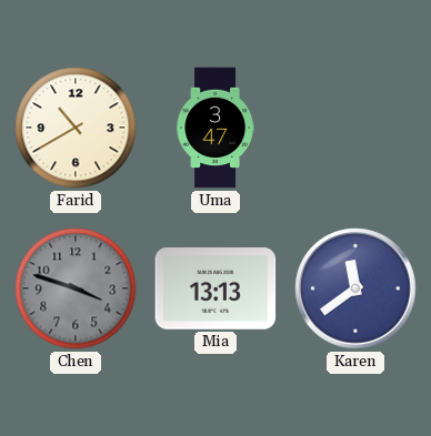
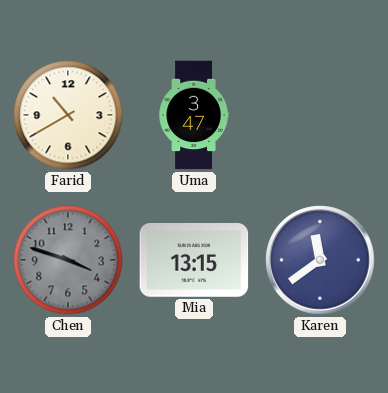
Mia: 13:13 -> 13:15
